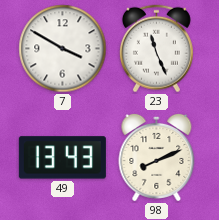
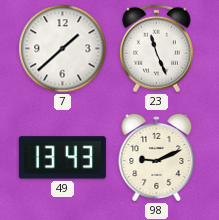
7: 3:50 -> 1:38
98: 8:11 -> 9:11
